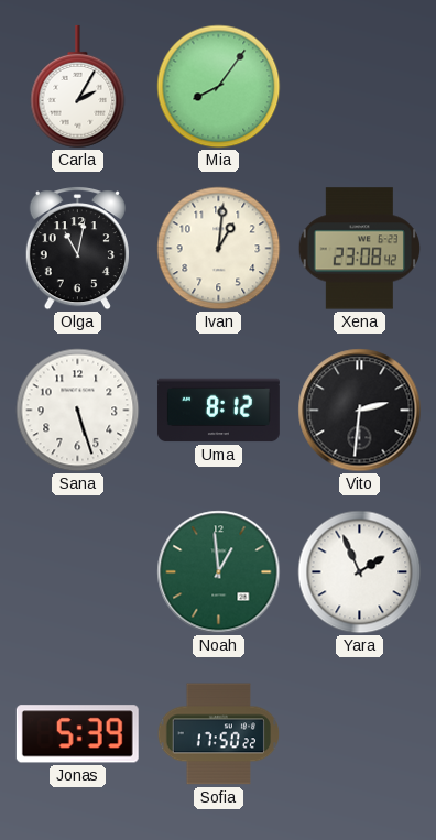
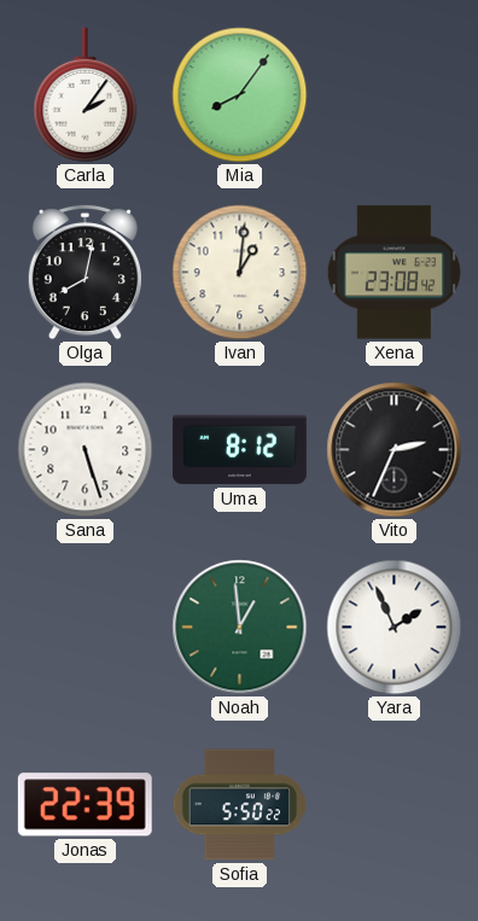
Carla: 2:05 -> 2:06
Olga: 11:02 -> 8:02
Vito: 2:31 -> 2:34
Jonas: 5:39 -> 22:39
Sofia: 17:50 -> 5:50
